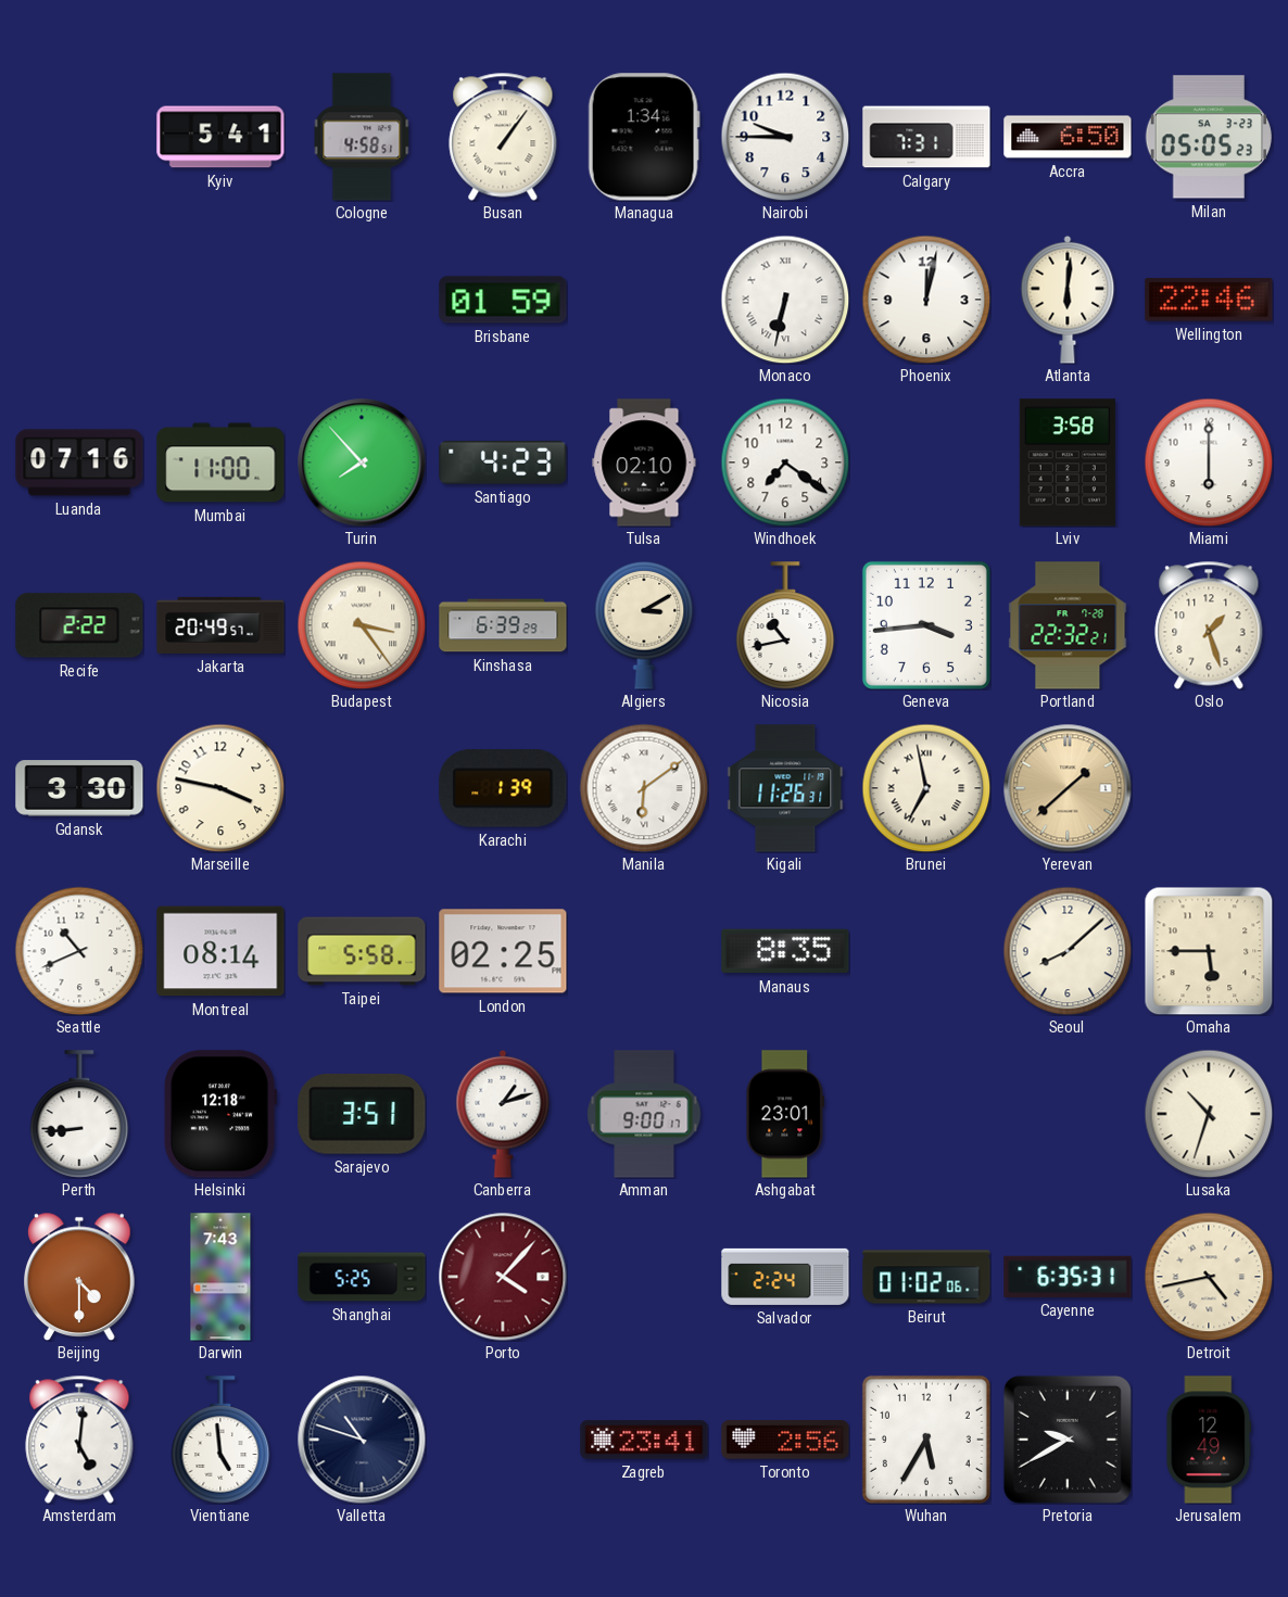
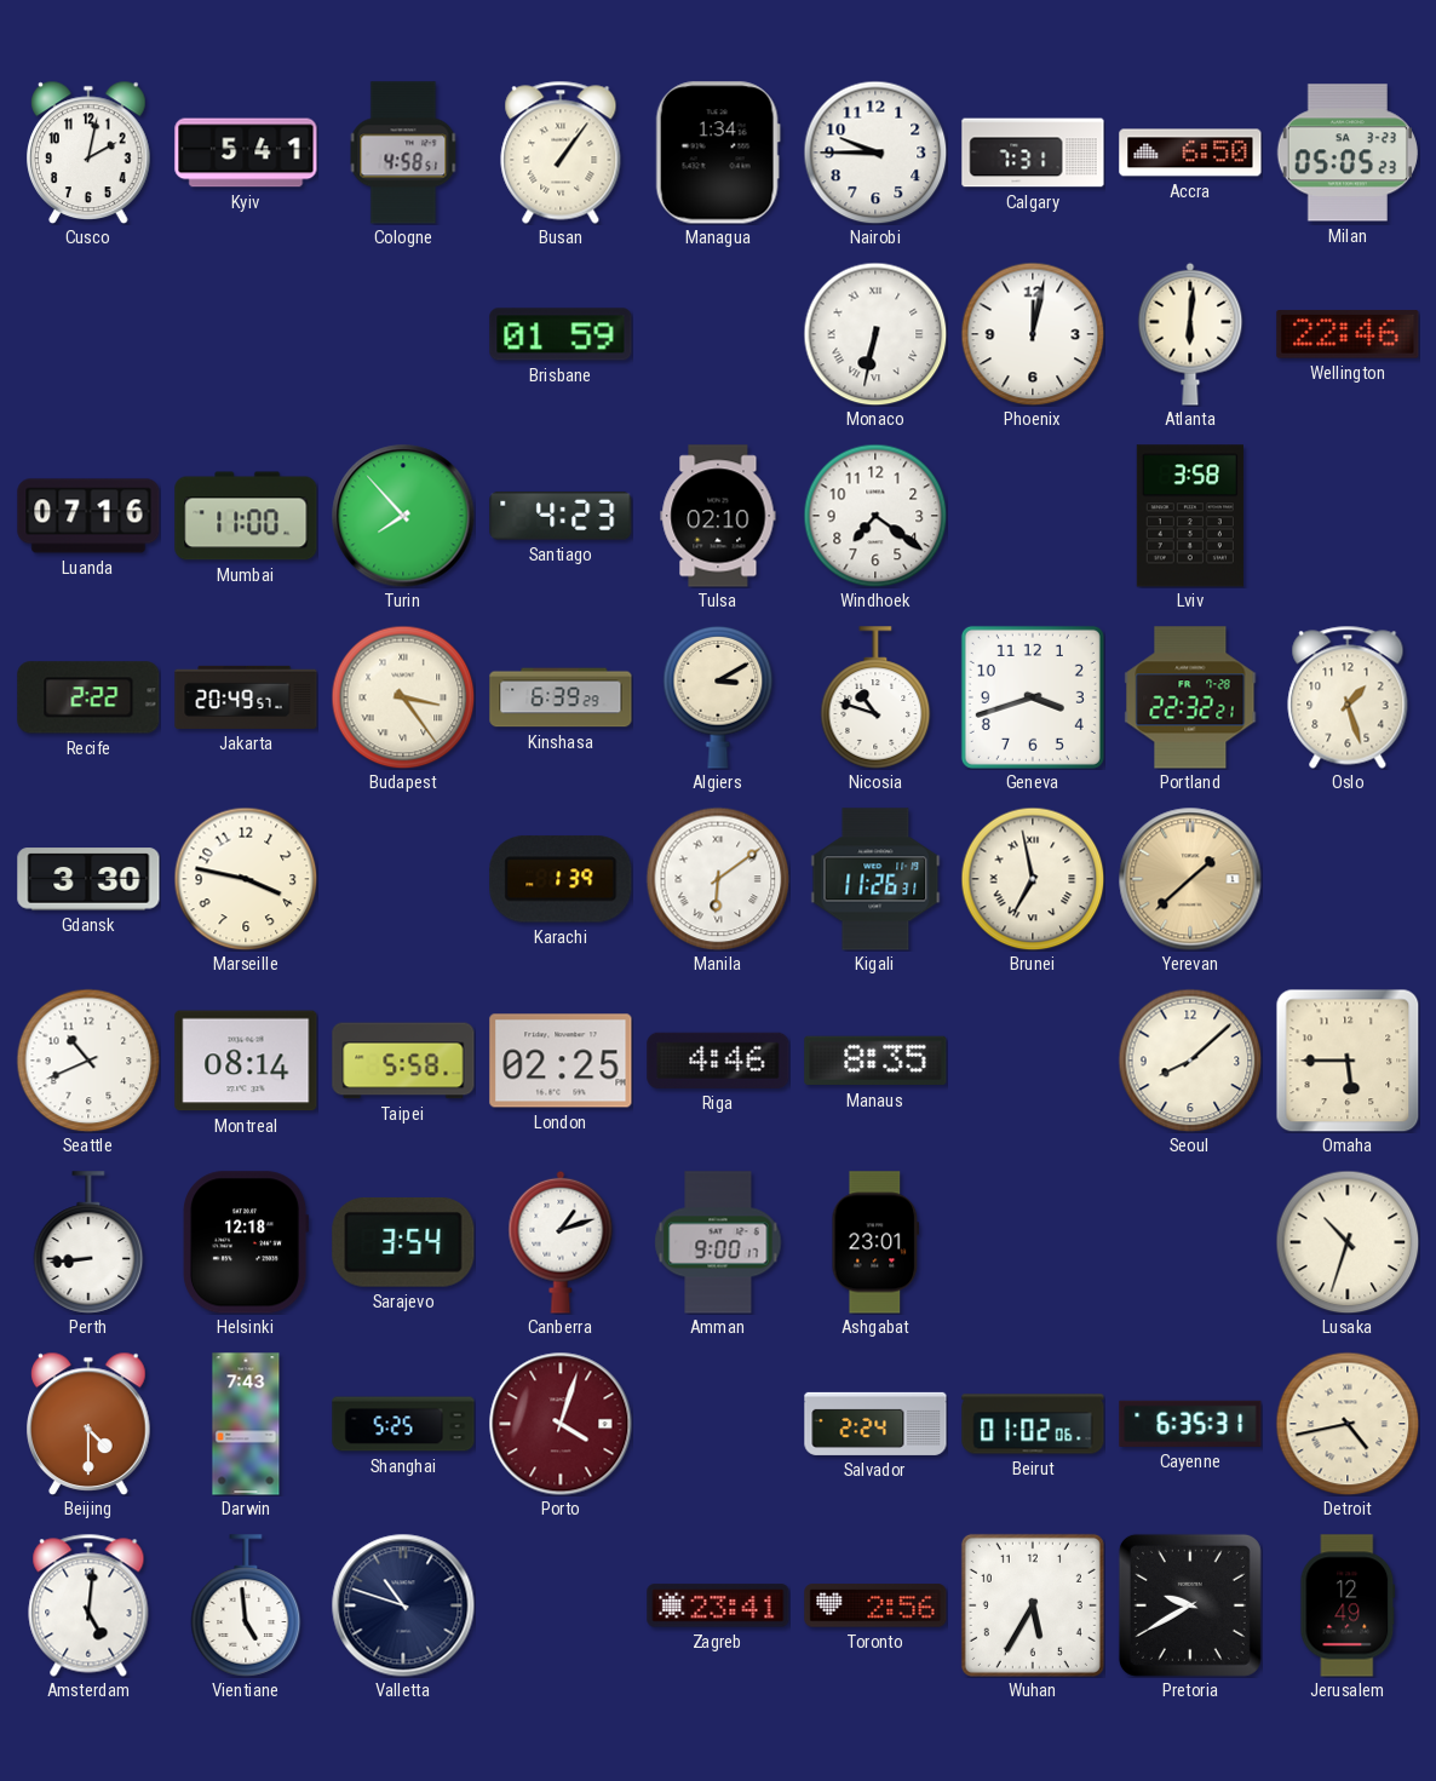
Cusco: none -> 2:02
Miami: 6:00 -> none
Nicosia: 10:43 -> 10:48
Geneva: 3:44 -> 3:42
Riga: none -> 4:46
Sarajevo: 3:51 -> 3:54
Porto: 4:07 -> 4:03
